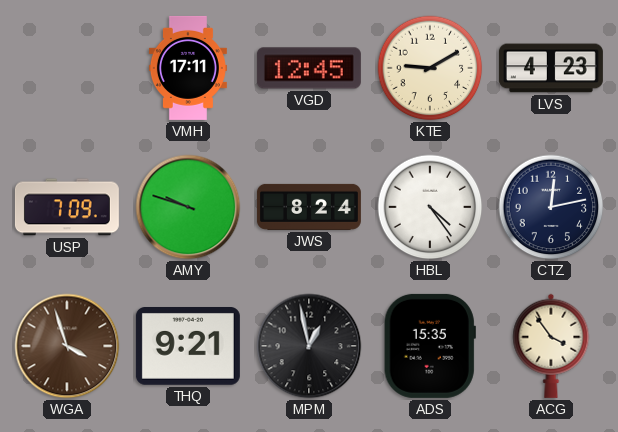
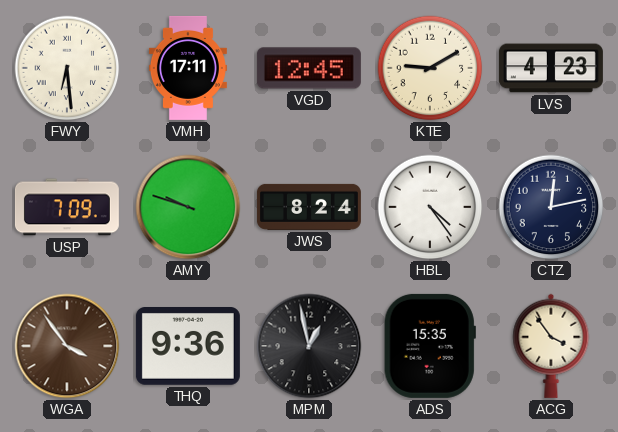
FWY: none -> 6:29
WGA: 3:57 -> 3:54
THQ: 9:21 -> 9:36
